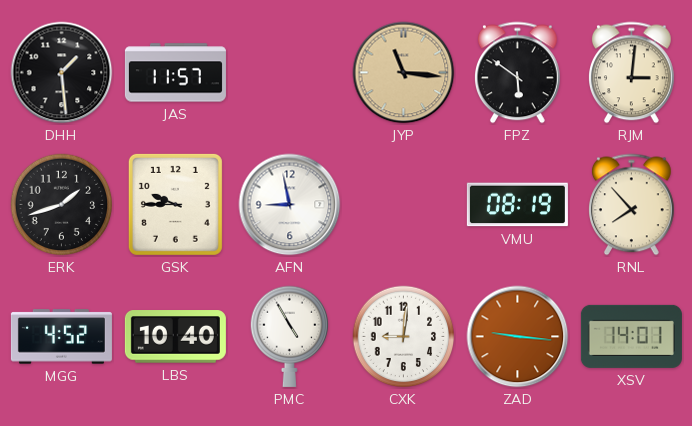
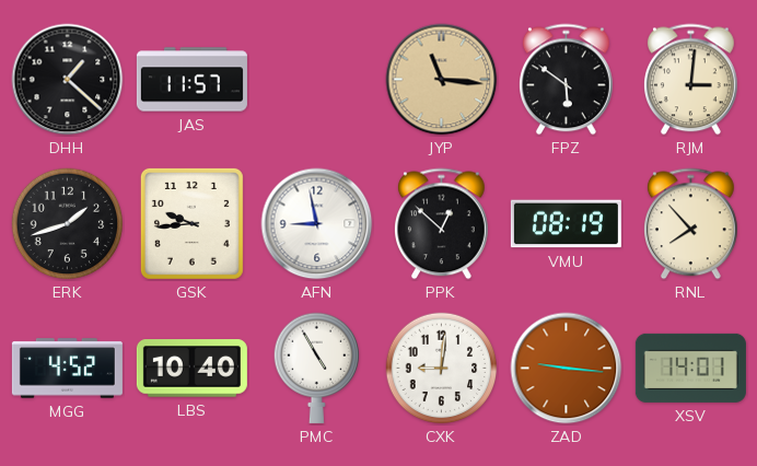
DHH: 1:29 -> 1:22
GSK: 9:45 -> 9:44
PPK: none -> 12:52
